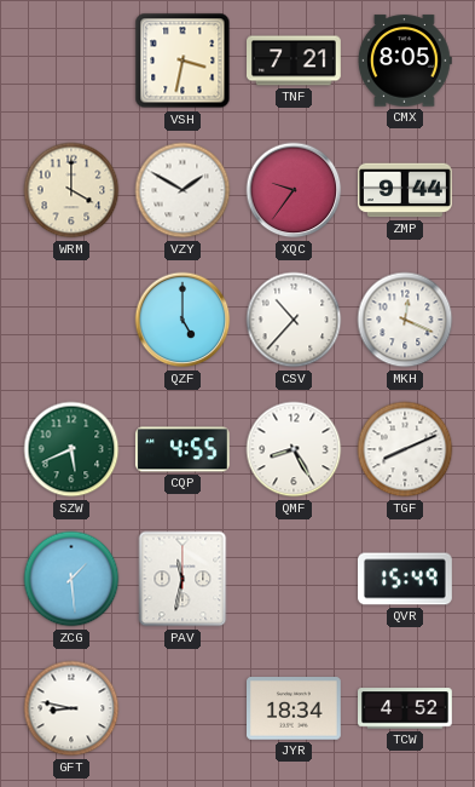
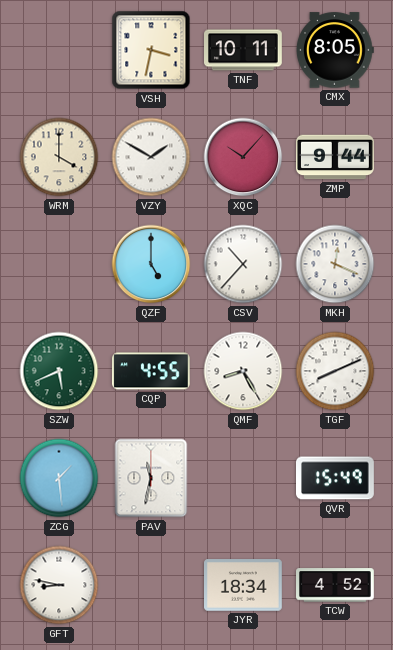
TNF: 7:21 -> 10:11
XQC: 9:36 -> 10:07
